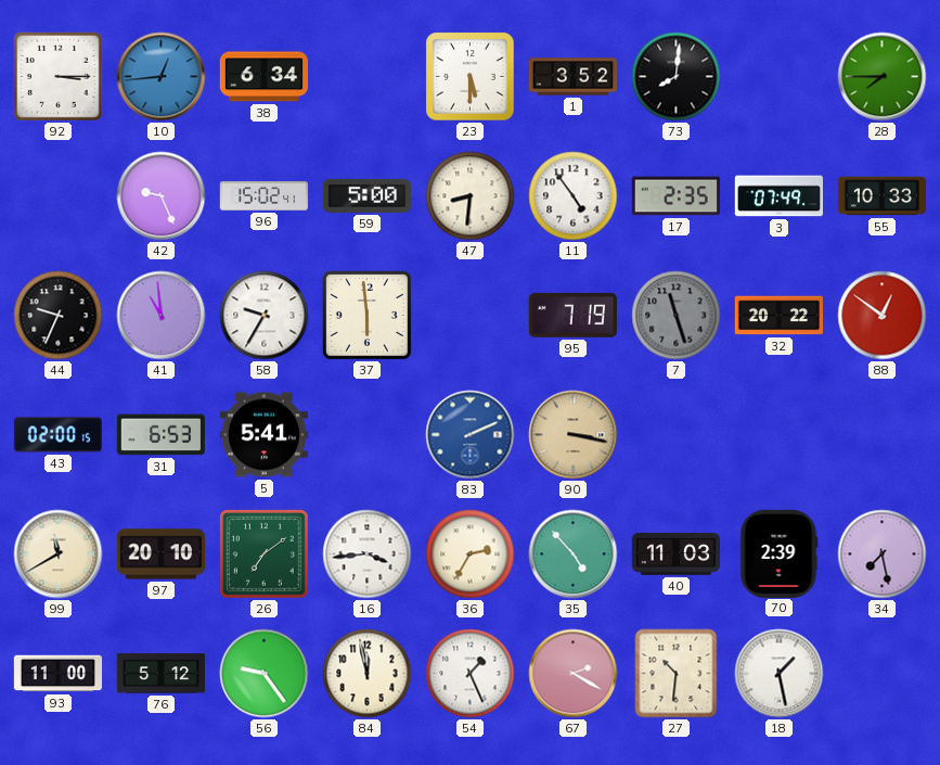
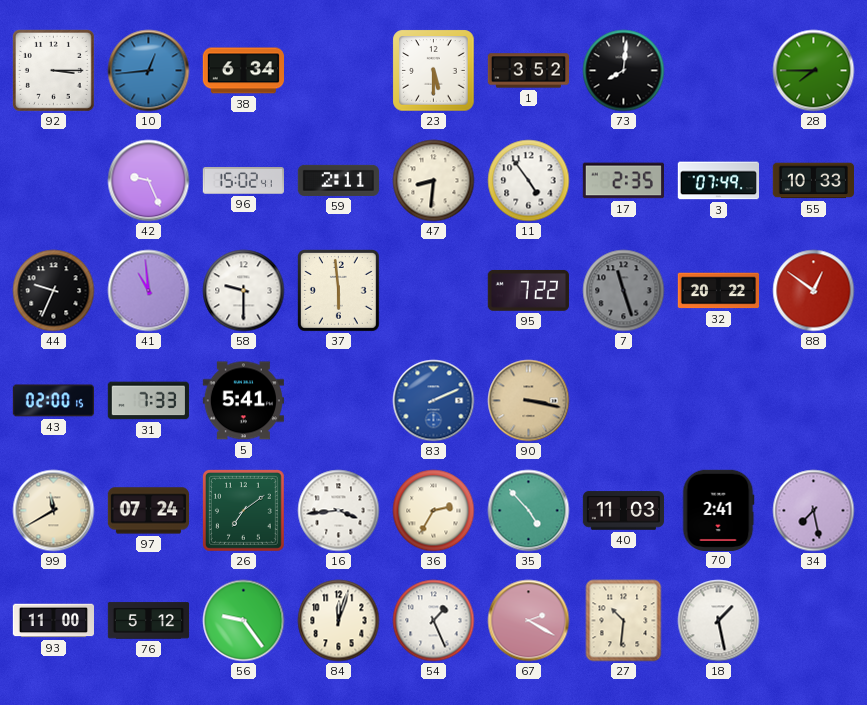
59: 5:00 -> 2:11
58: 9:35 -> 9:30
95: 7:19 -> 7:22
31: 6:53 -> 7:33
97: 20:10 -> 07:24
70: 2:39 -> 2:41
84: 11:58 -> 12:03
